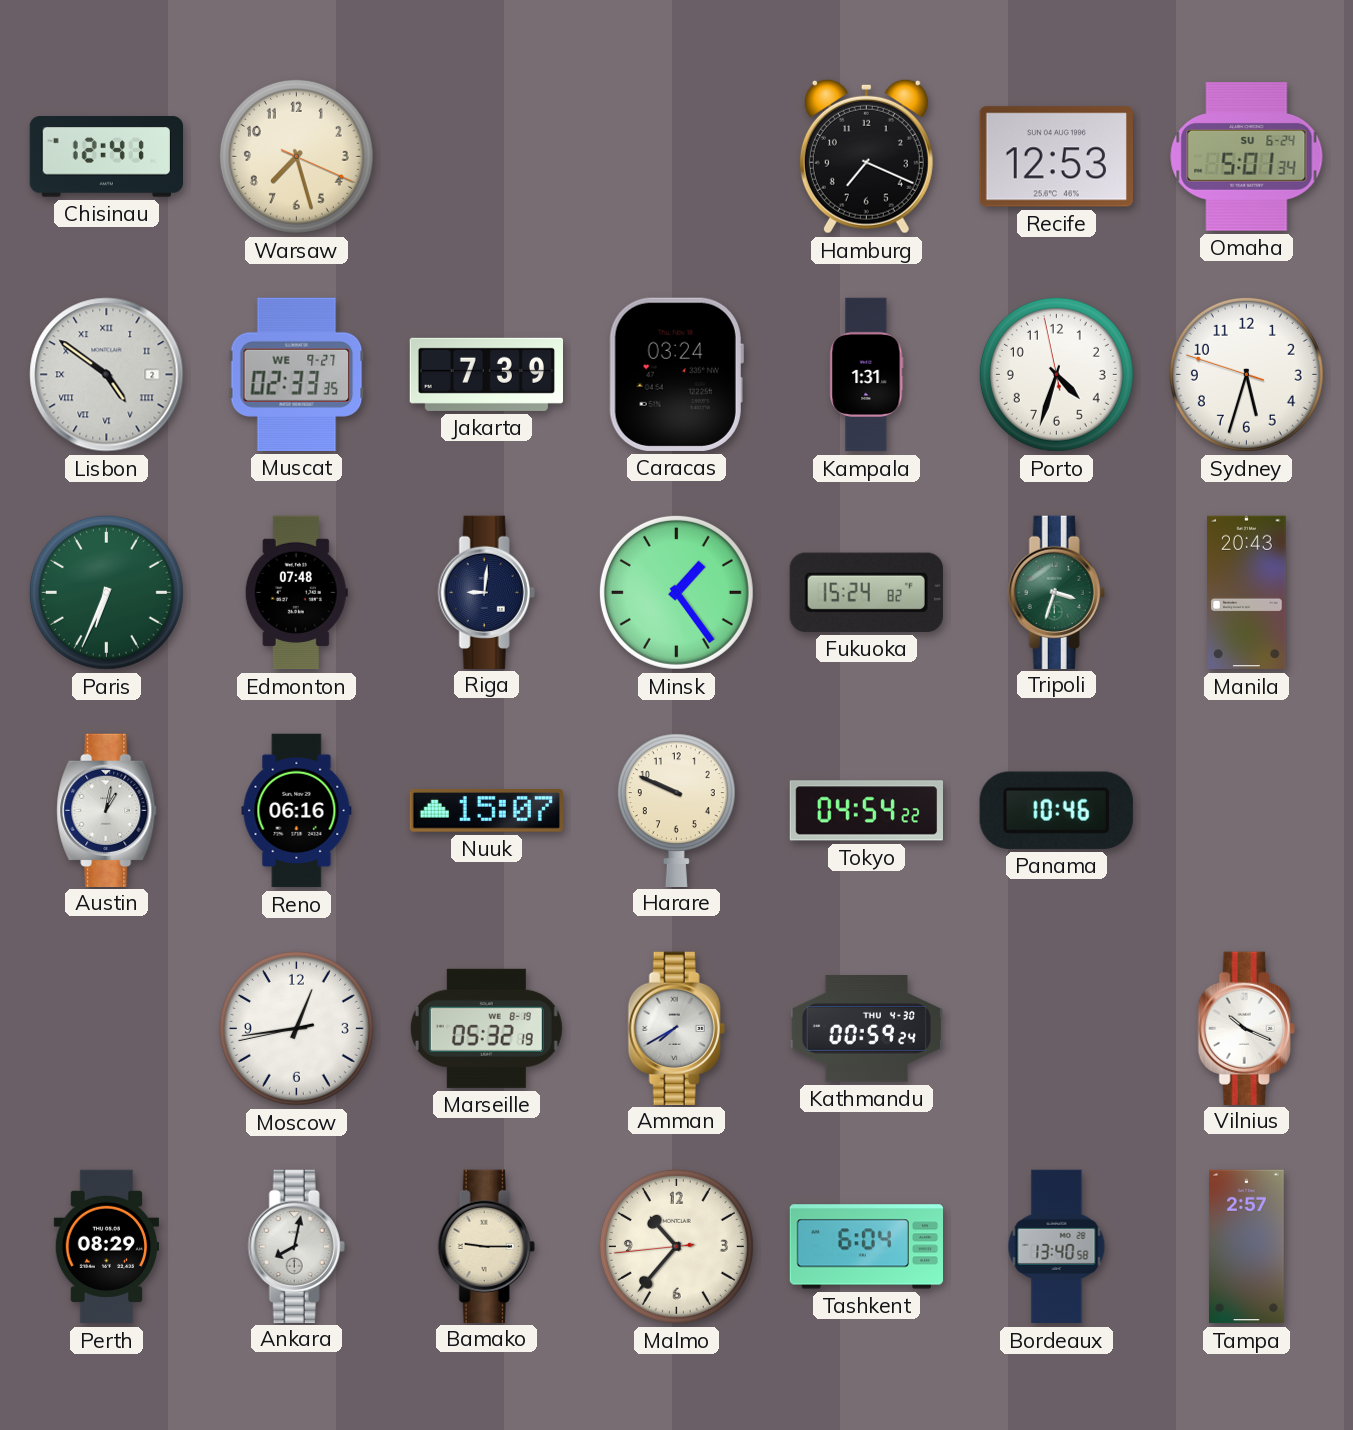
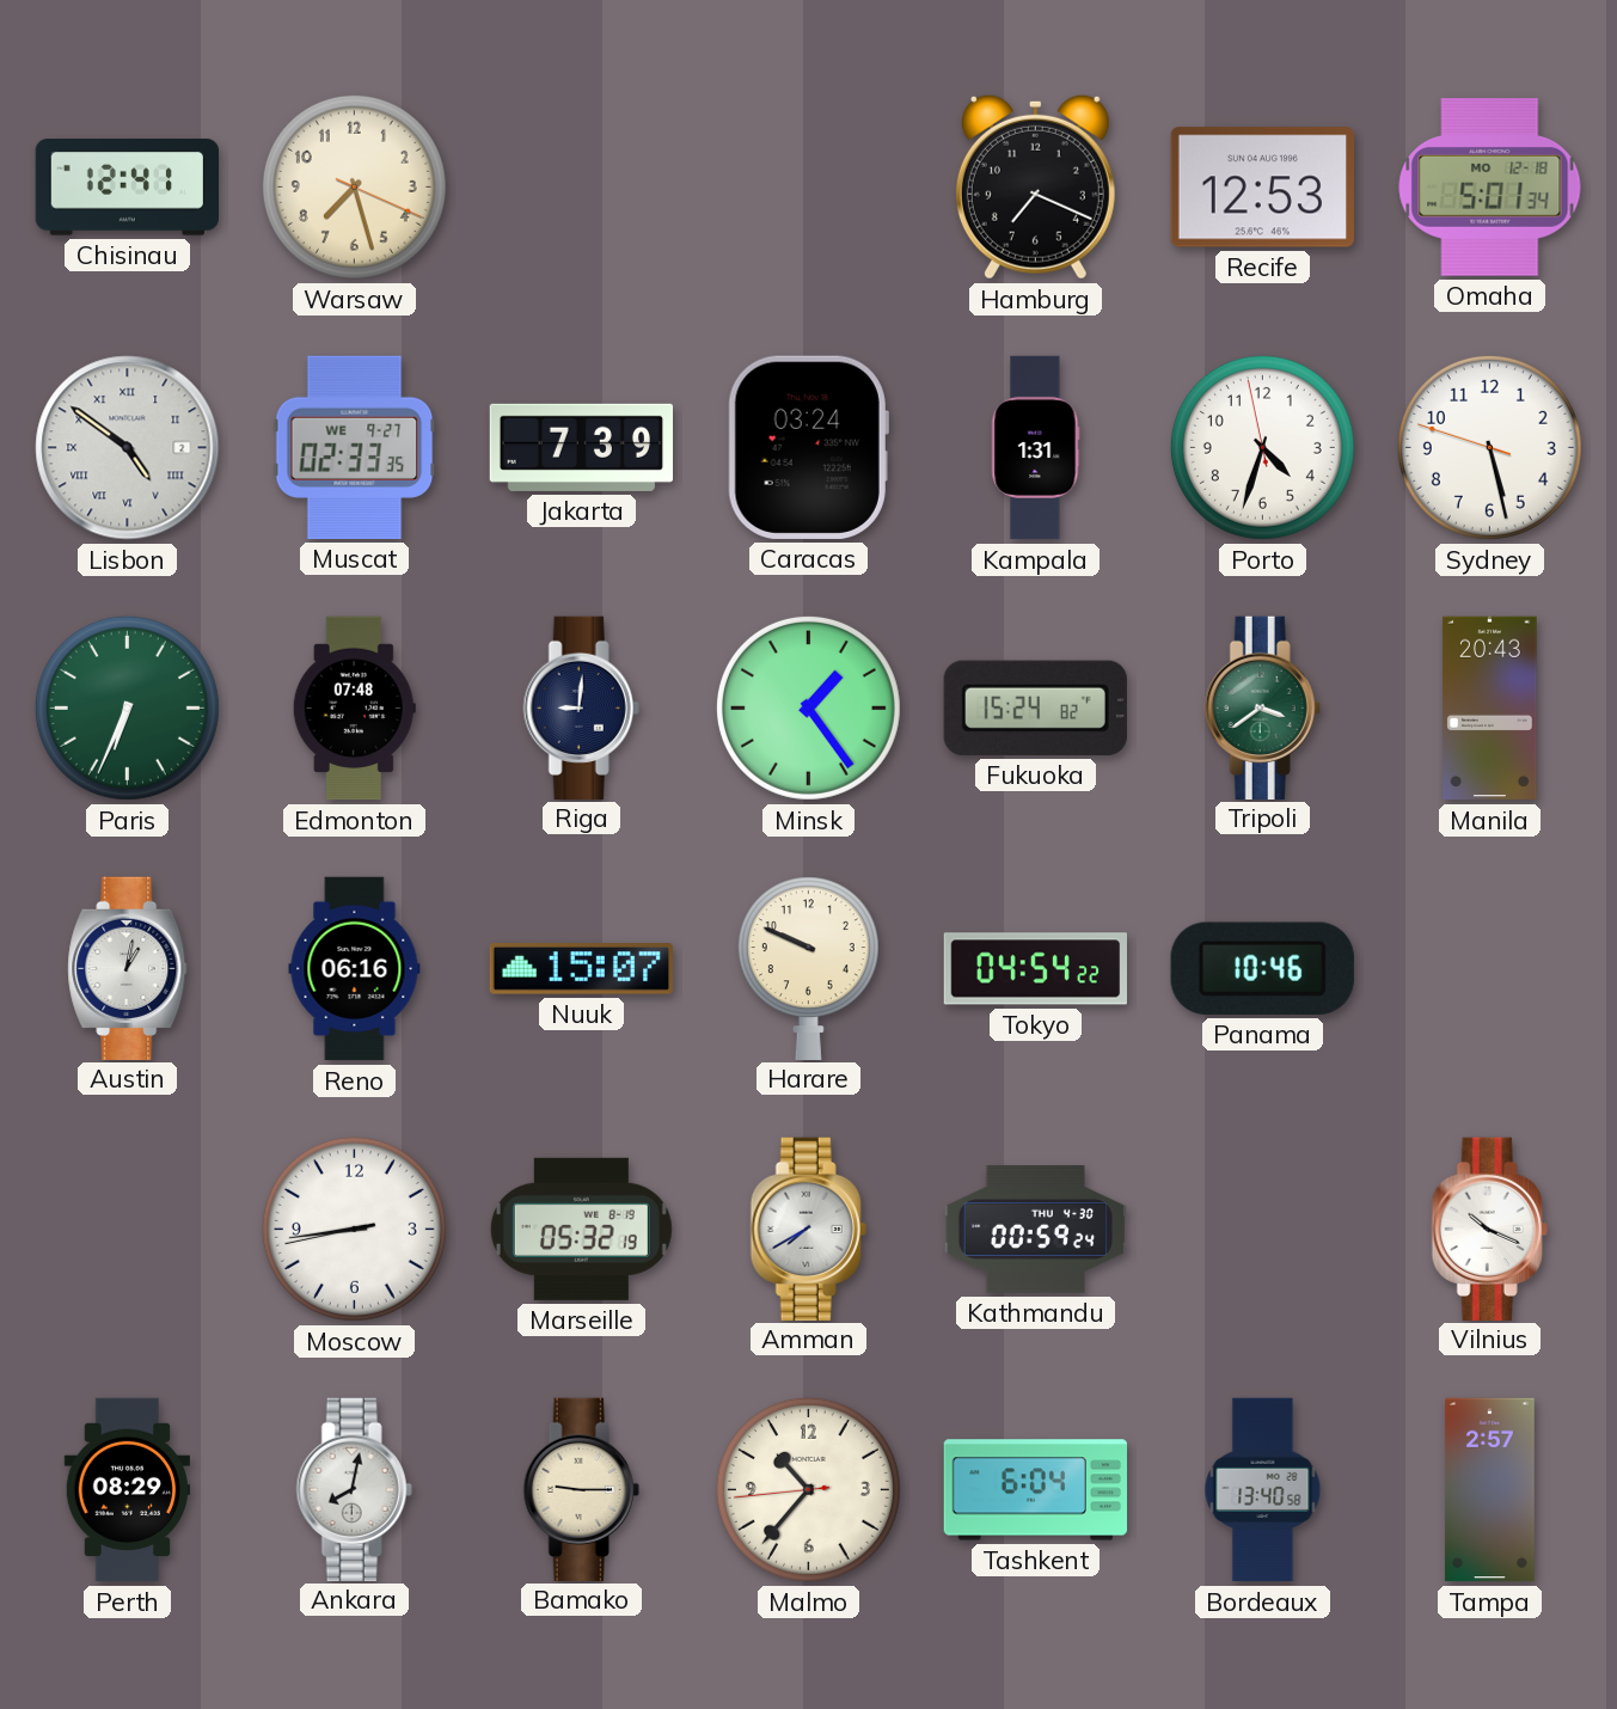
Omaha date: SU 6-24 -> MO 12-18
Sydney: 5:32 -> 5:27
Tripoli: 3:33 -> 3:39
Moscow: 12:43 -> 8:43
